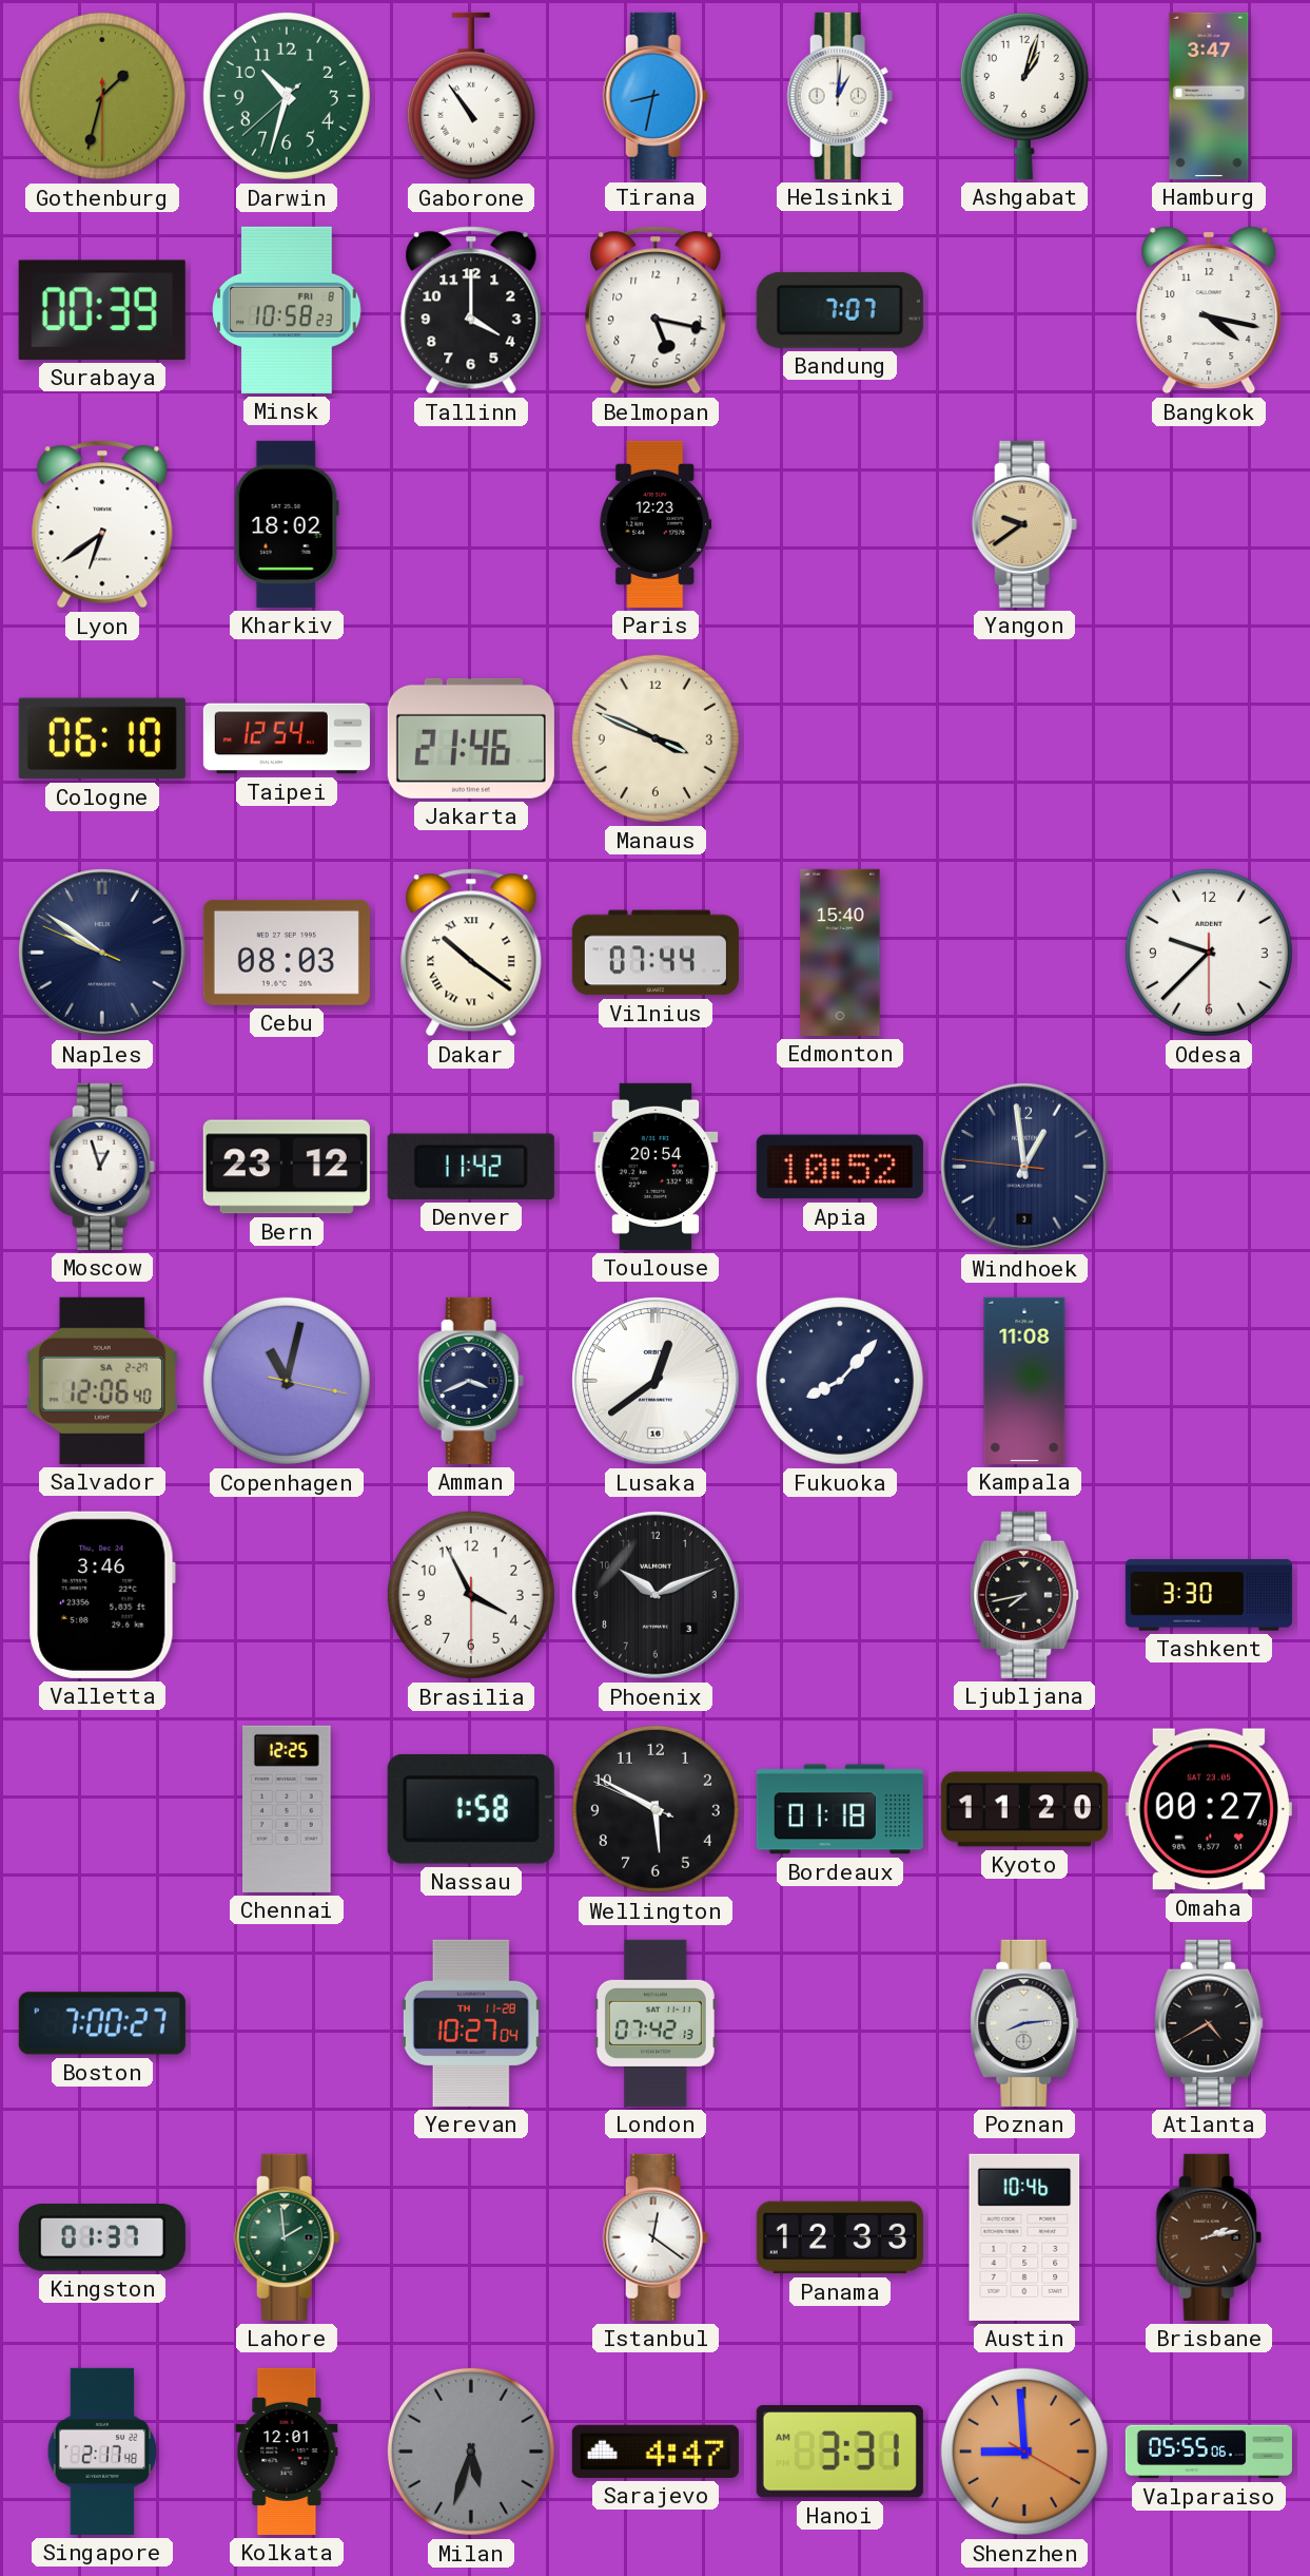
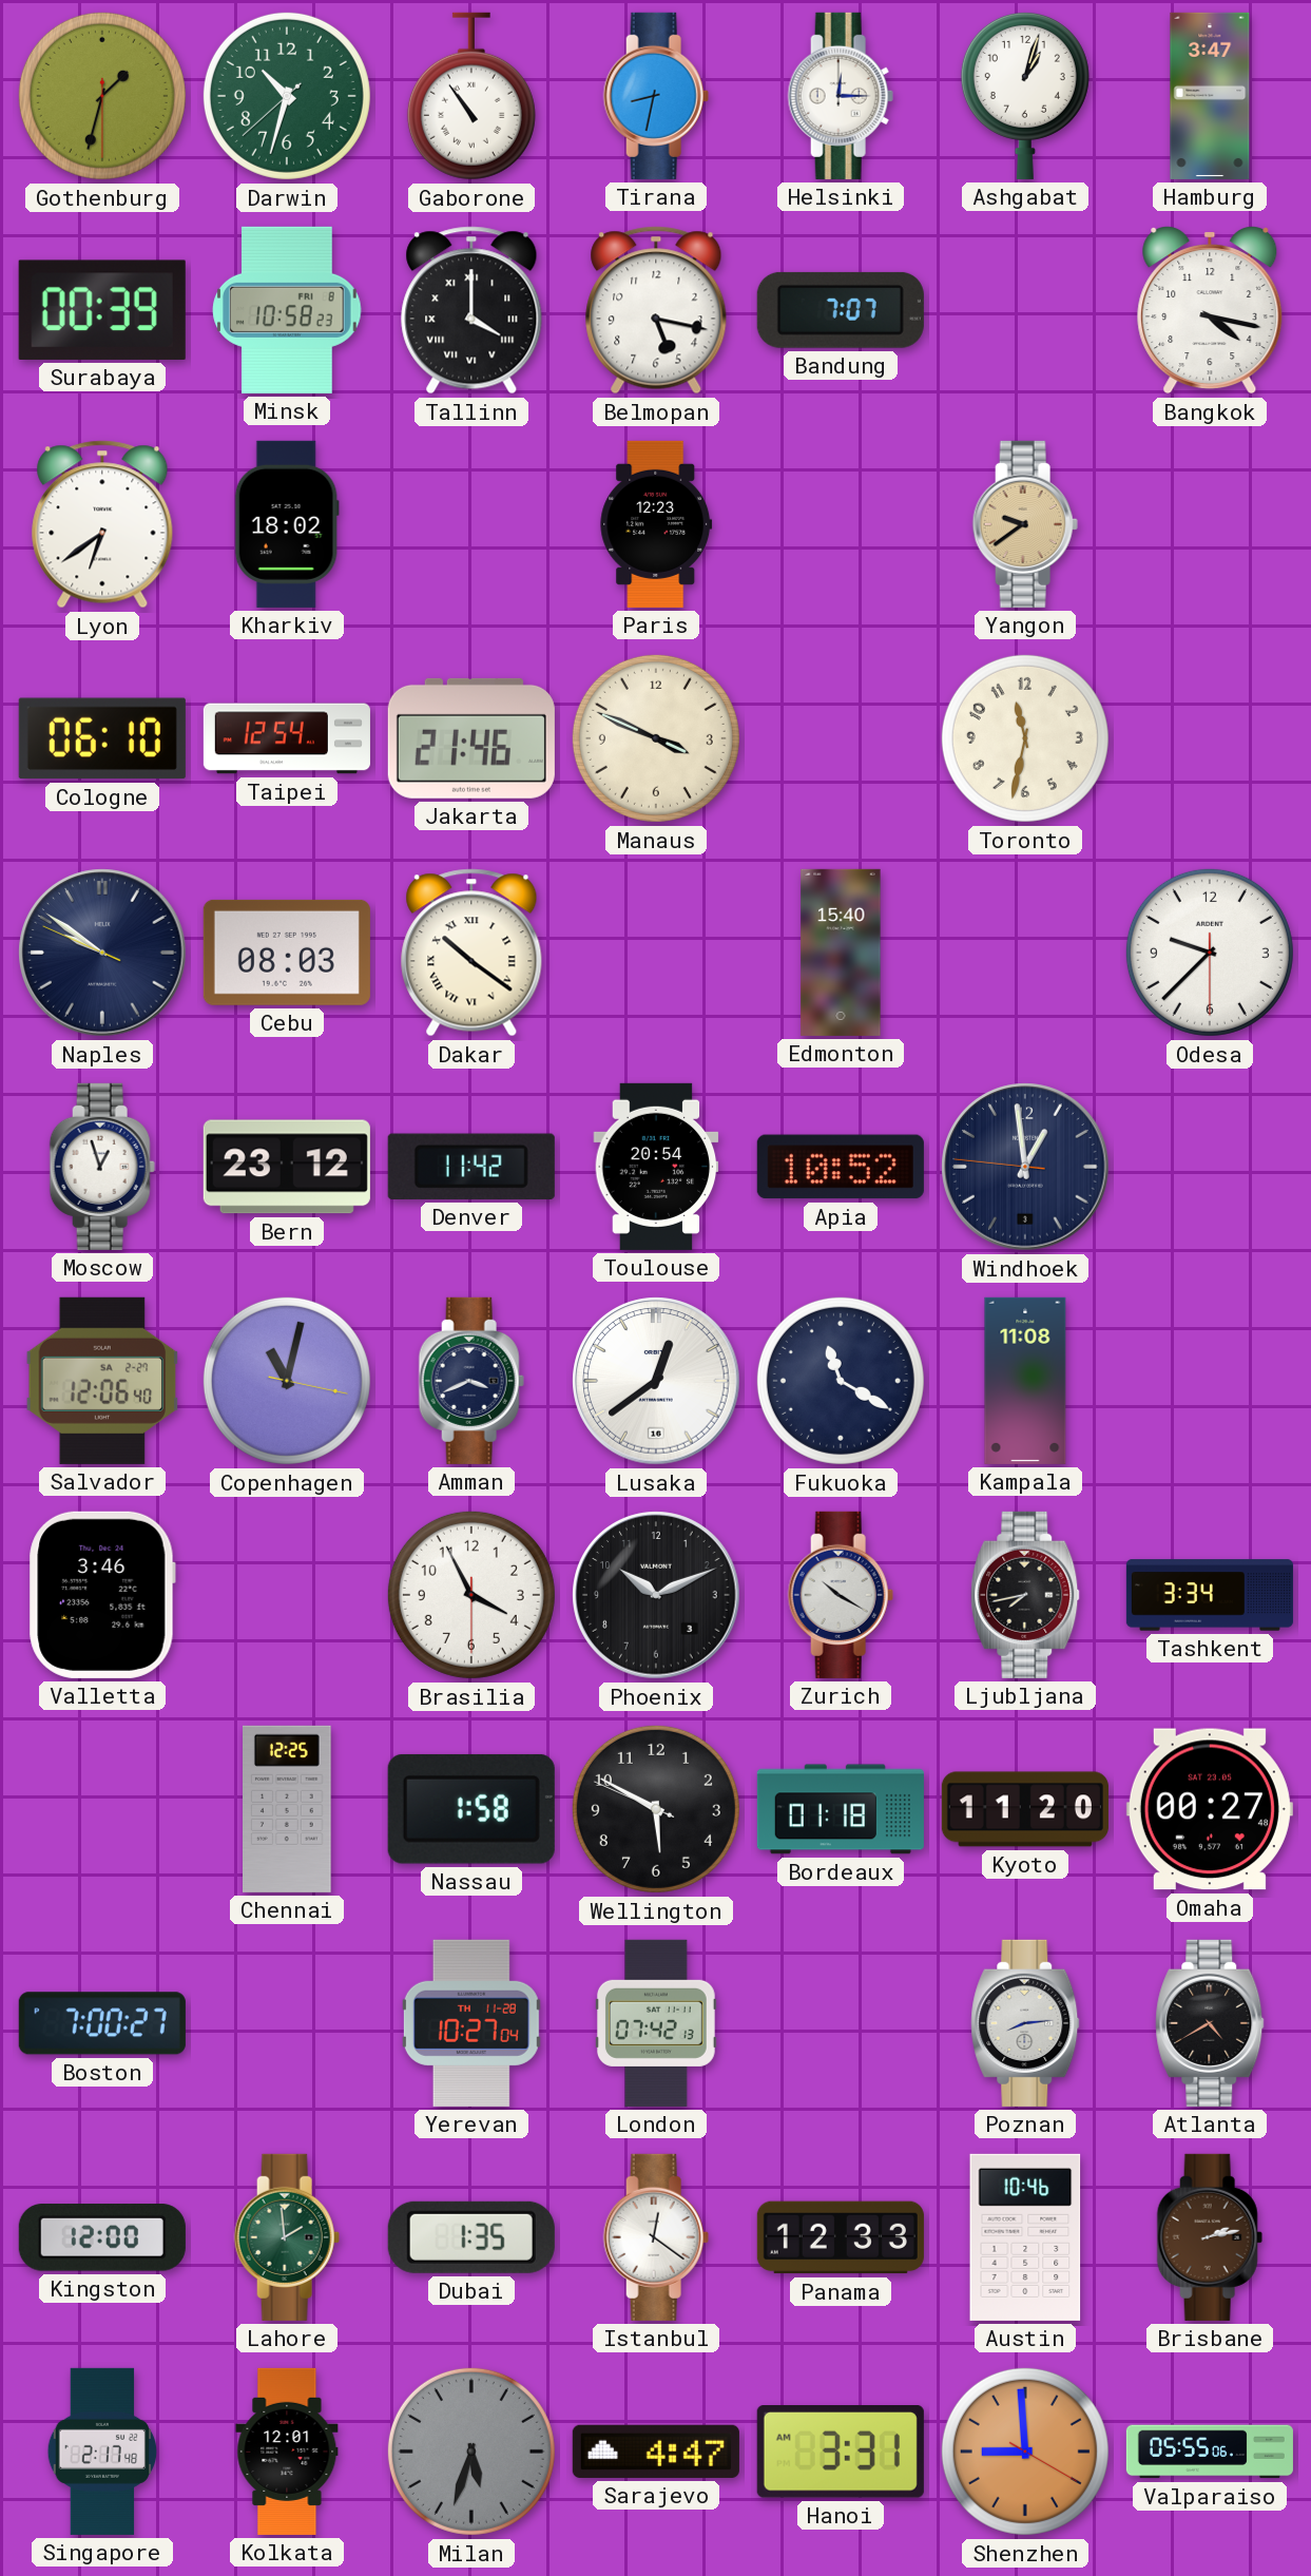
Helsinki: 1:01 -> 12:15
Tallinn numerals: Arabic -> Roman
Toronto: none -> 11:32
Vilnius: 07:44 -> none
Fukuoka: 8:07 -> 11:20
Zurich: none -> 10:20
Tashkent: 3:30 -> 3:34
Kingston: 01:37 -> 12:00
Dubai: none -> 1:35
